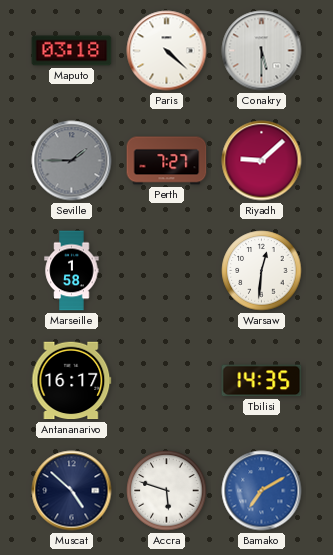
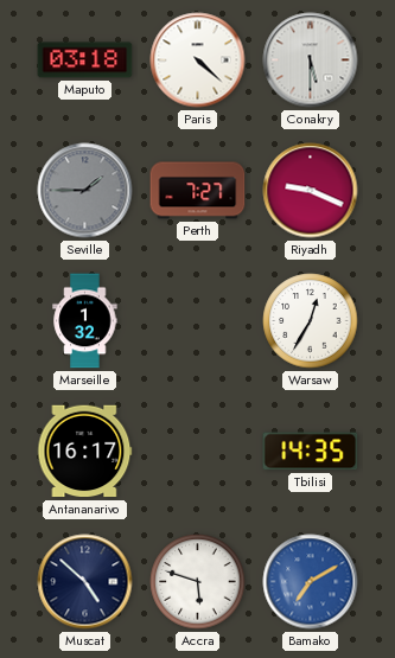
Riyadh: 9:08 -> 9:19
Marseille: 1:58 -> 1:32
Warsaw: 12:31 -> 12:35
